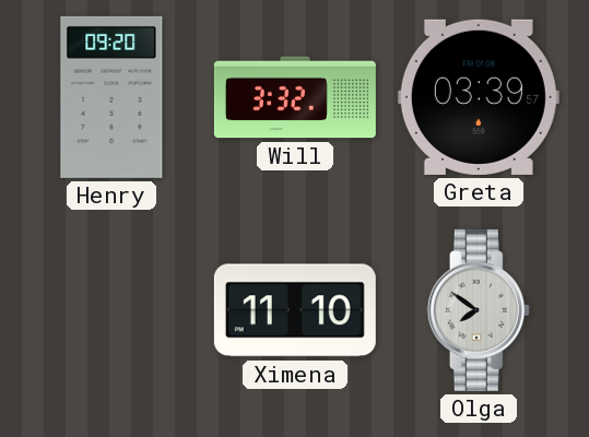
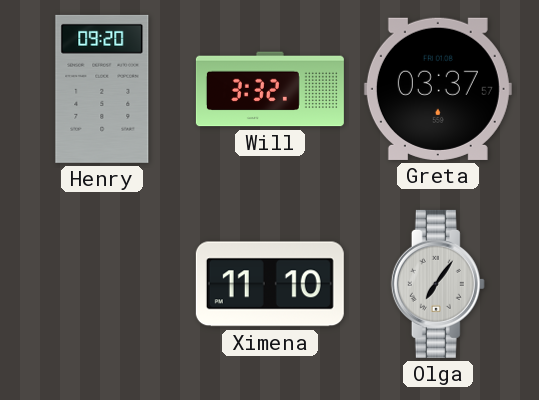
Greta: 03:39 -> 03:37
Olga: 7:51 -> 7:06
